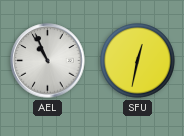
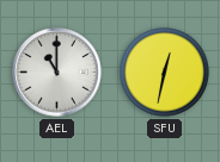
AEL: 10:56 -> 11:00
